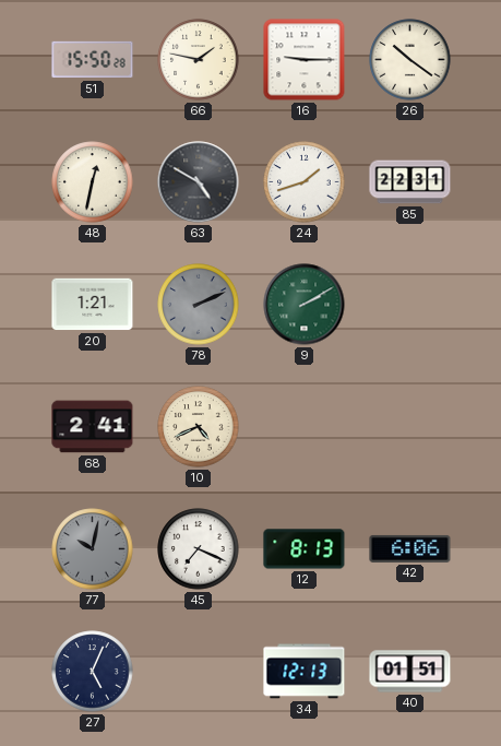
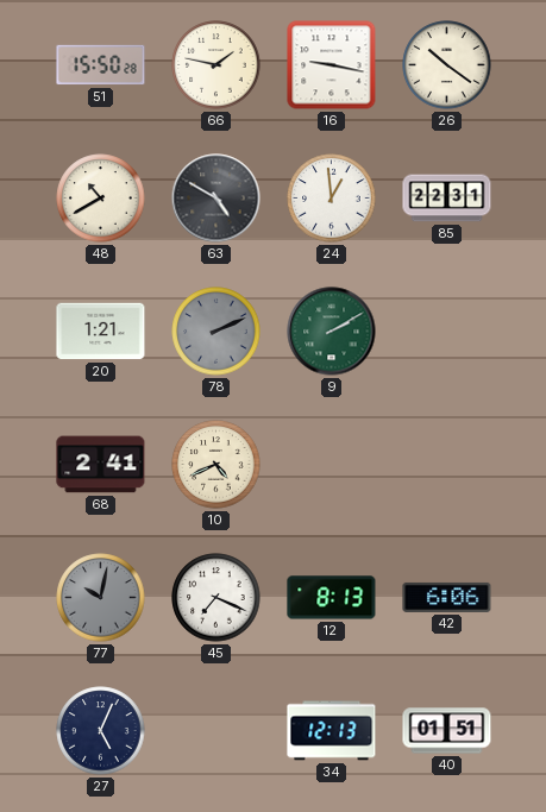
16: 9:15 -> 9:17
48: 12:32 -> 10:40
24: 1:42 -> 12:59
